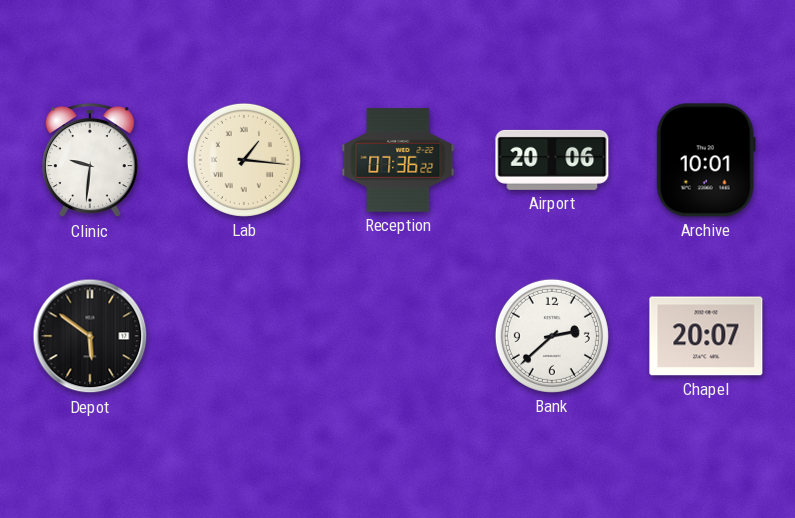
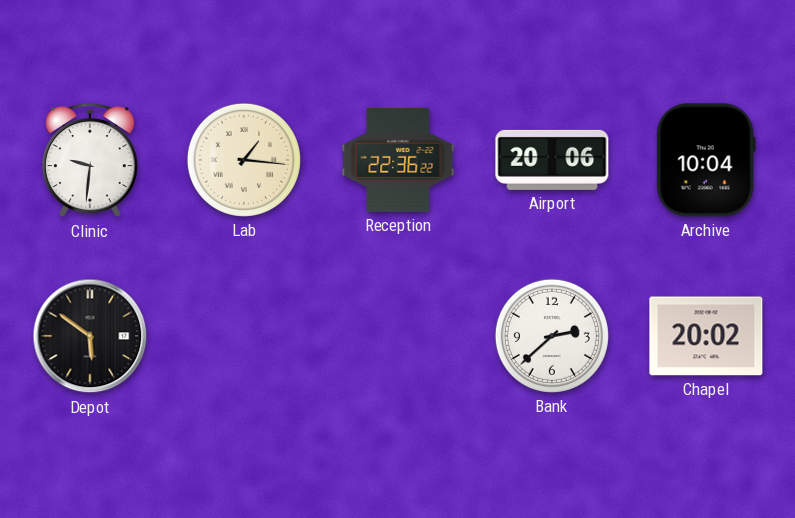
Reception: 07:36 -> 22:36
Archive: 10:01 -> 10:04
Chapel: 20:07 -> 20:02
